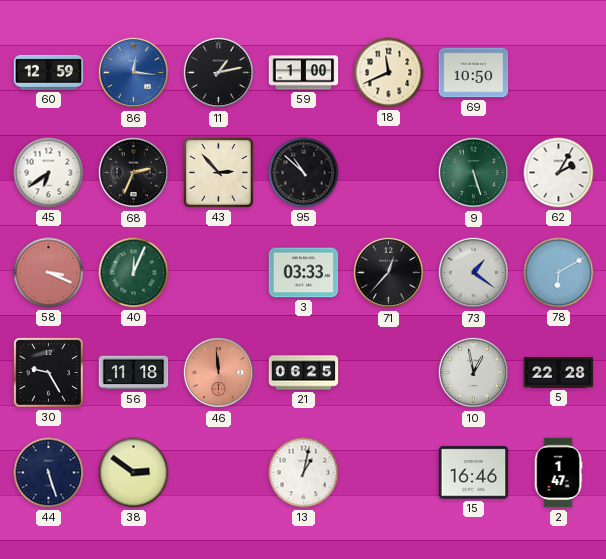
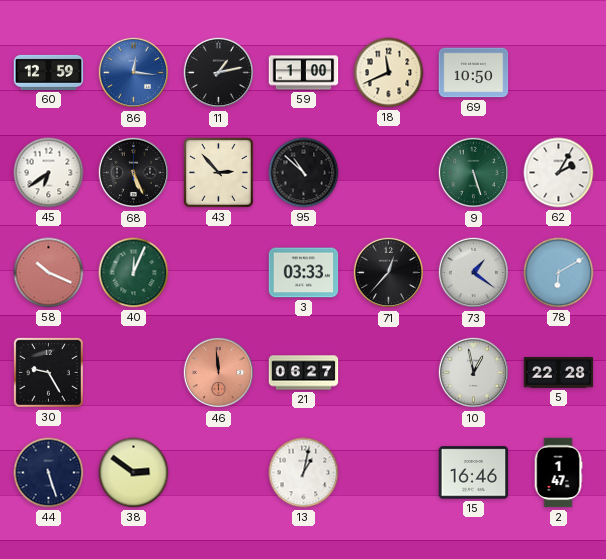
68: 2:34 -> 5:26
58: 3:19 -> 10:19
56: 11:18 -> none
21: 06:25 -> 06:27
